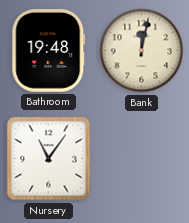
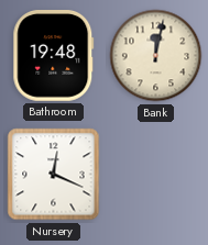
Nursery: 11:06 -> 12:19
